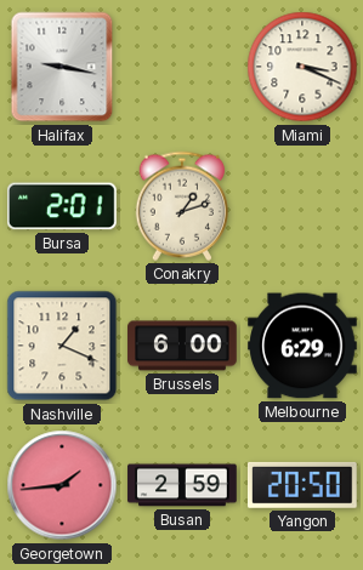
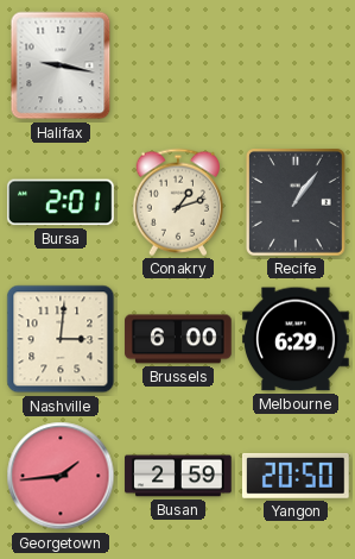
Miami: 3:19 -> none
Recife: none -> 1:06
Nashville: 1:19 -> 3:01
